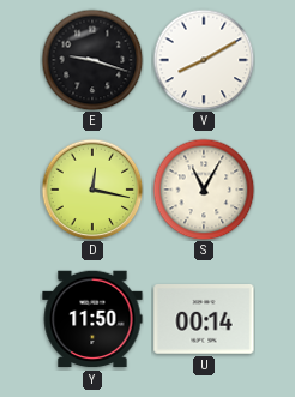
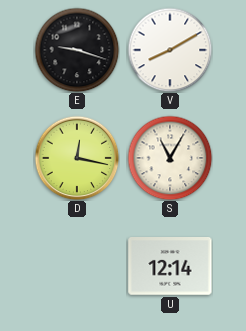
Y: 11:50 -> none
U: 00:14 -> 12:14
